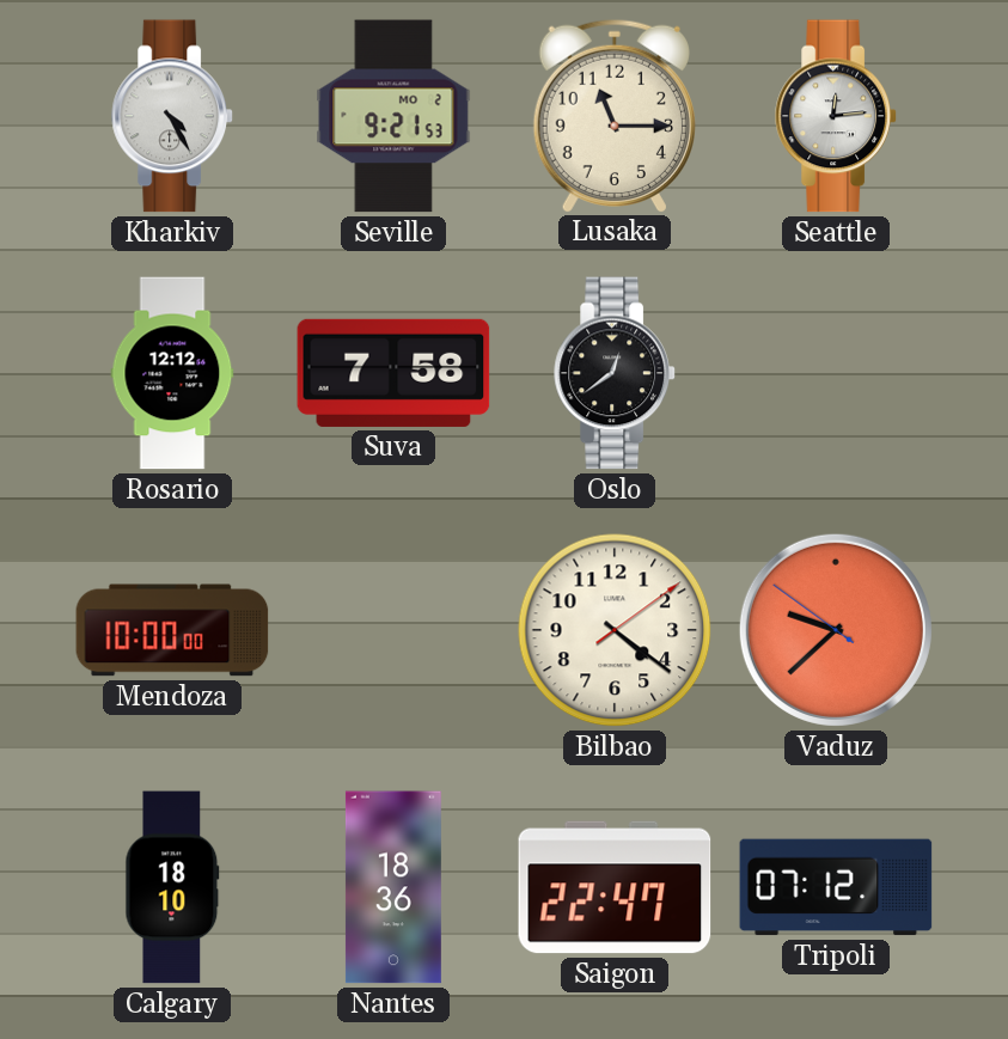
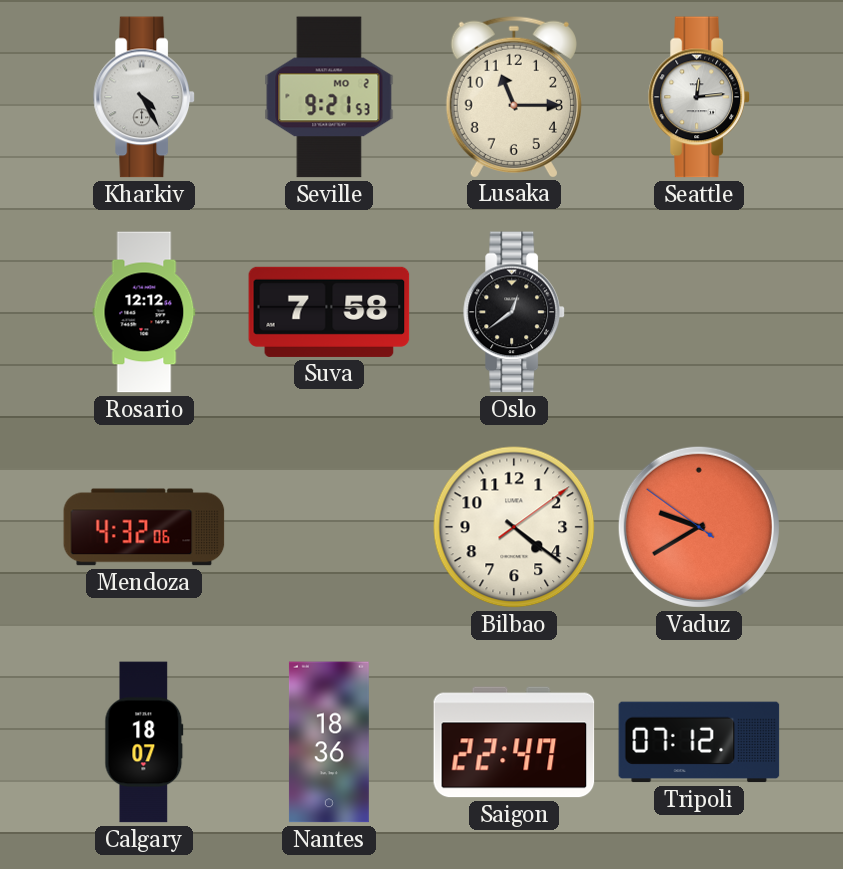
Mendoza: 10:00 -> 4:32
Vaduz: 9:37 -> 9:39
Calgary: 18:10 -> 18:07
